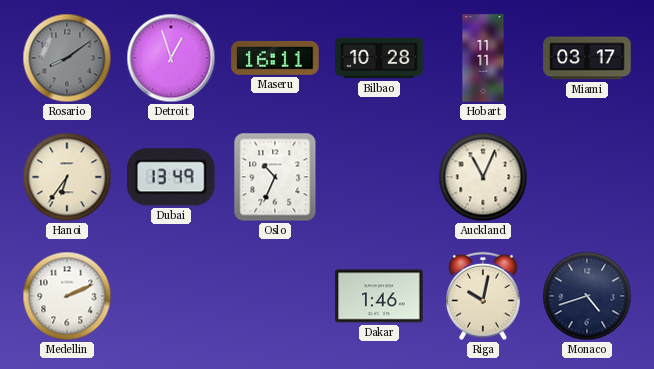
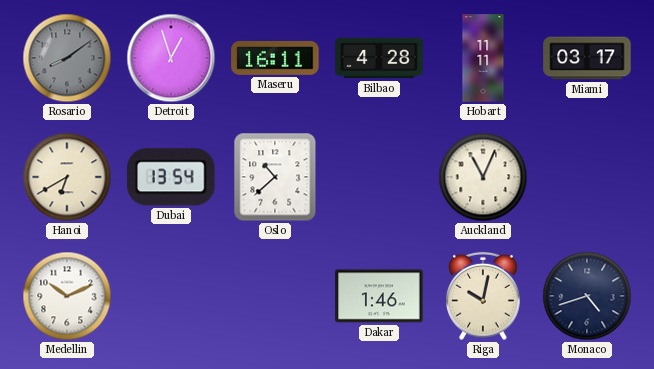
Bilbao: 10:28 -> 4:28
Hanoi: 6:36 -> 6:40
Dubai: 13:49 -> 13:54
Oslo: 10:34 -> 10:38
Medellin: 2:11 -> 10:11
